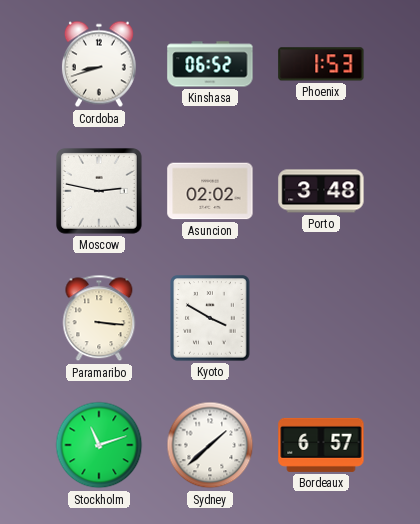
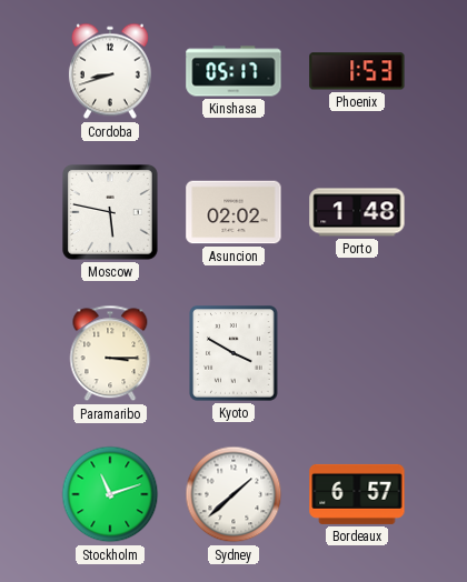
Kinshasa: 06:52 -> 05:17
Moscow: 2:47 -> 5:47
Porto: 3:48 -> 1:48
Paramaribo: 3:16 -> 3:15
